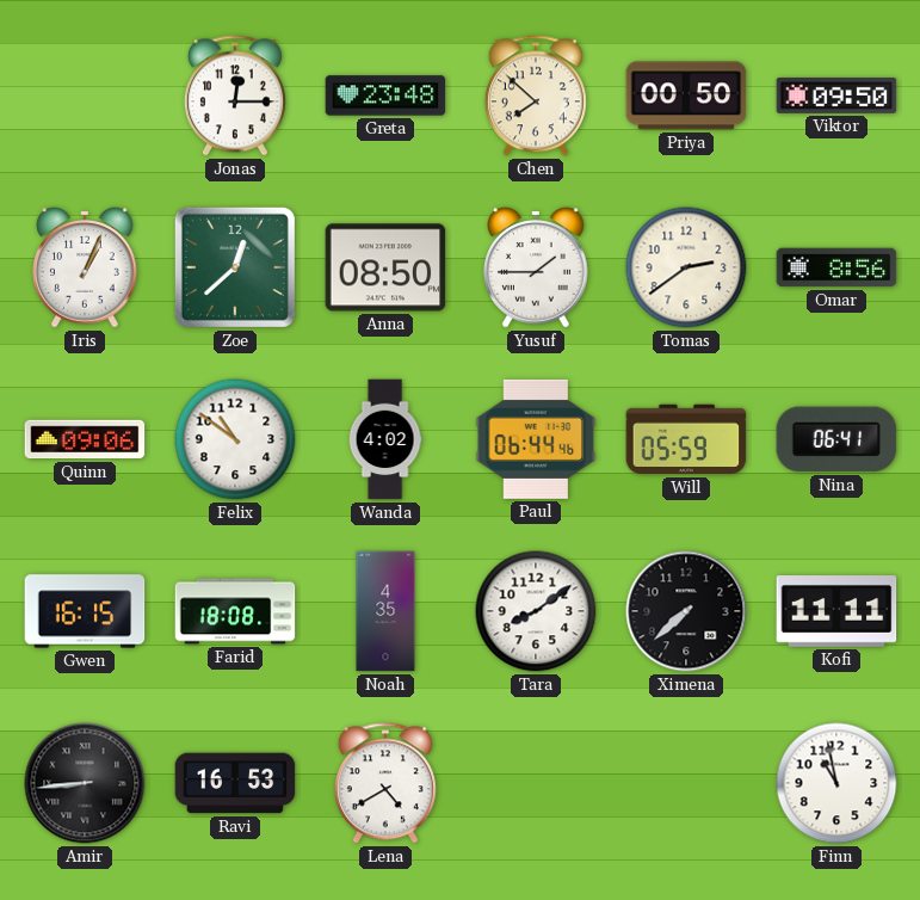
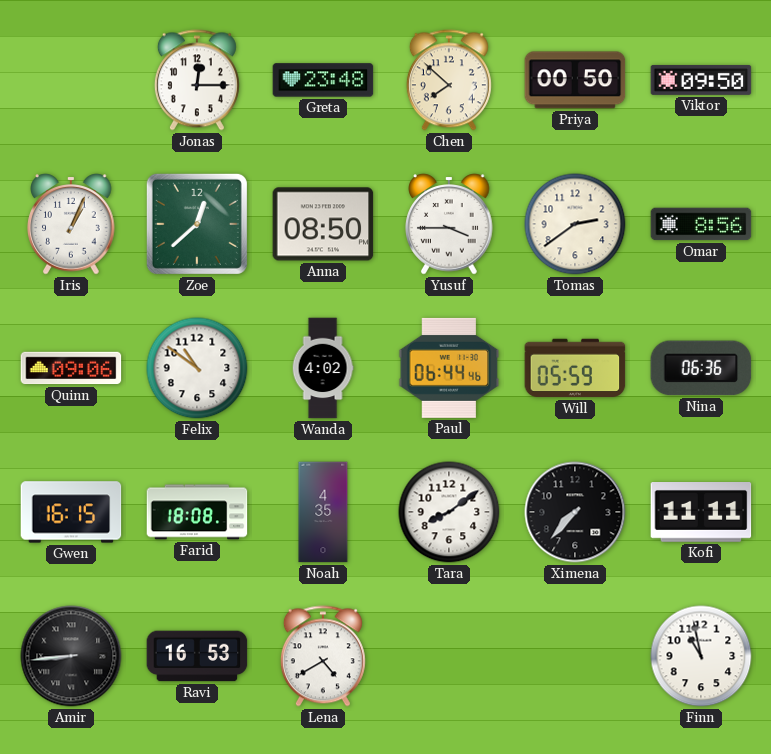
Yusuf: 1:45 -> 3:45
Nina: 06:41 -> 06:36
Ximena: 7:38 -> 7:37
